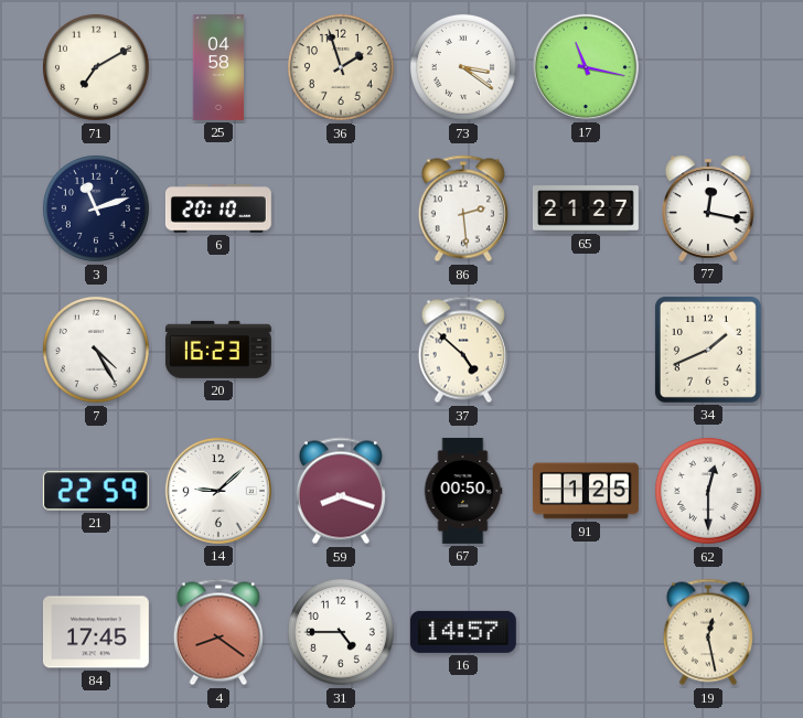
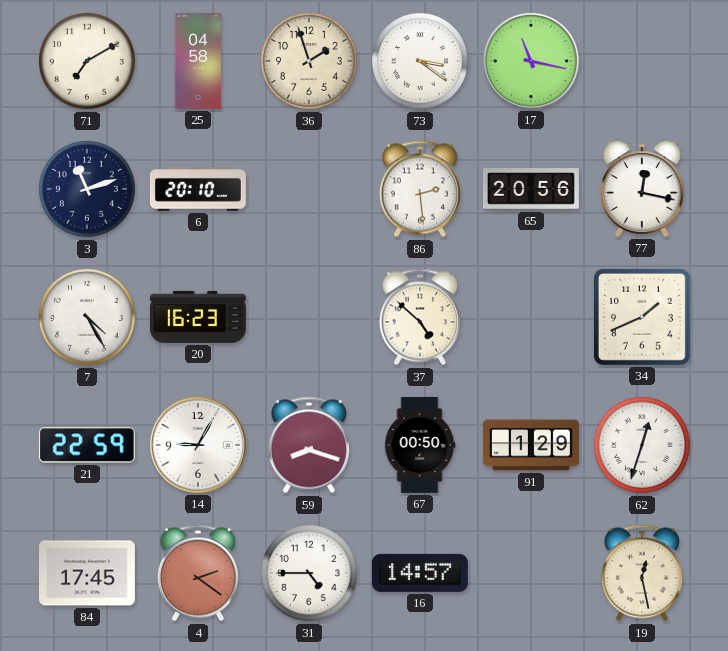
65: 21:27 -> 20:56
14: 9:08 -> 9:05
91: 1:25 -> 1:29
62: 12:30 -> 12:33
4: 8:21 -> 2:21
